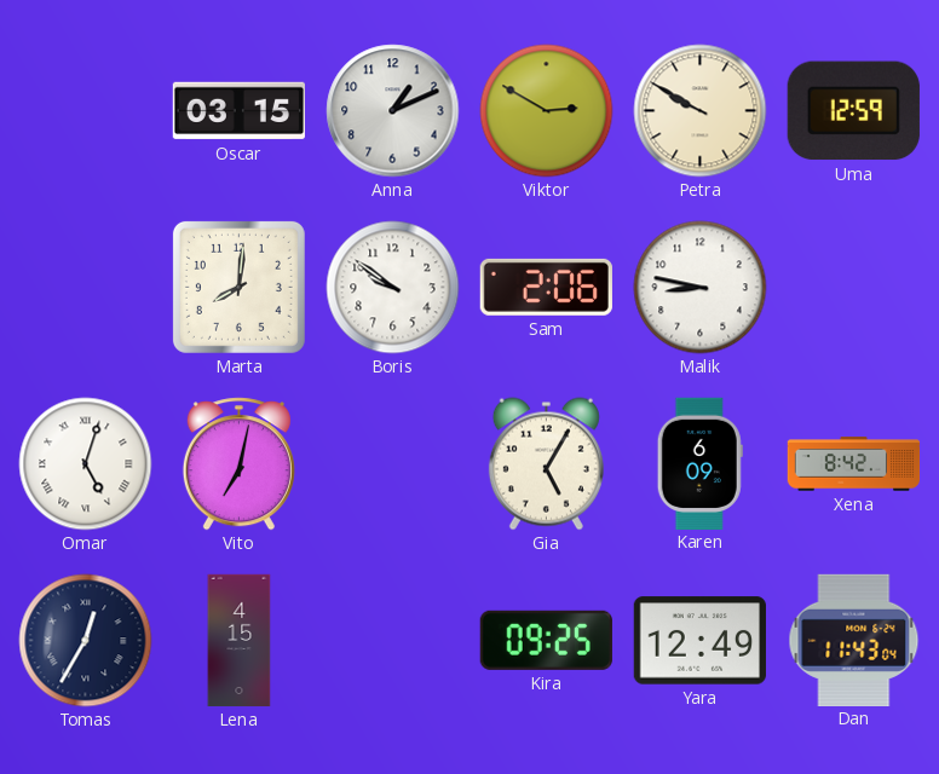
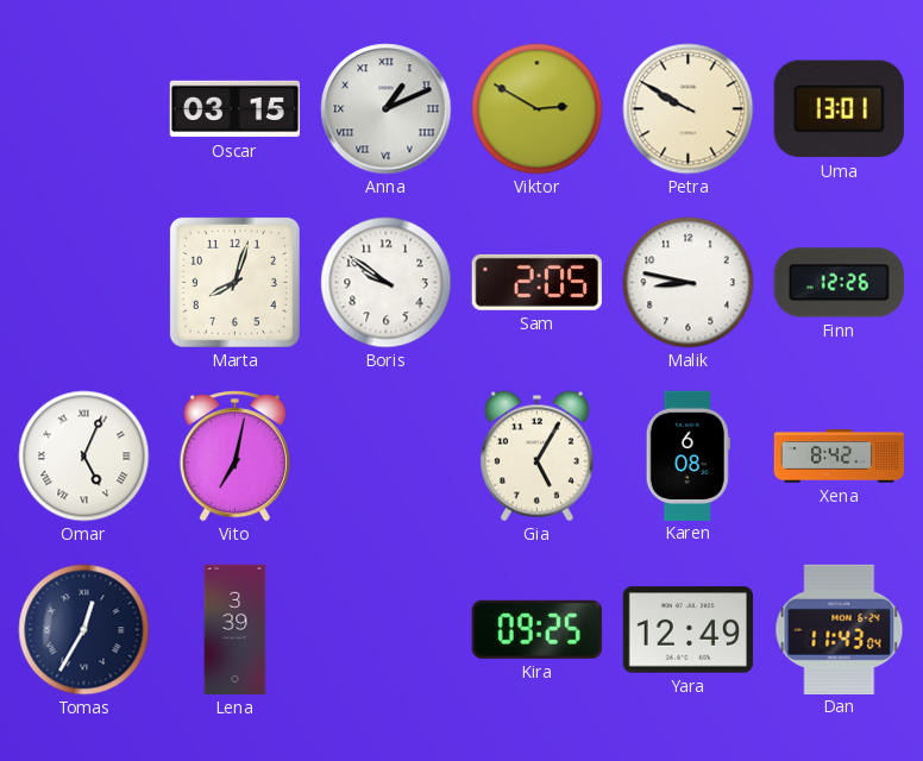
Anna numerals: Arabic -> Roman
Uma: 12:59 -> 13:01
Marta: 8:01 -> 8:03
Sam: 2:06 -> 2:05
Finn: none -> 12:26
Omar: 5:03 -> 5:04
Karen: 6:09 -> 6:08
Lena: 4:15 -> 3:39
